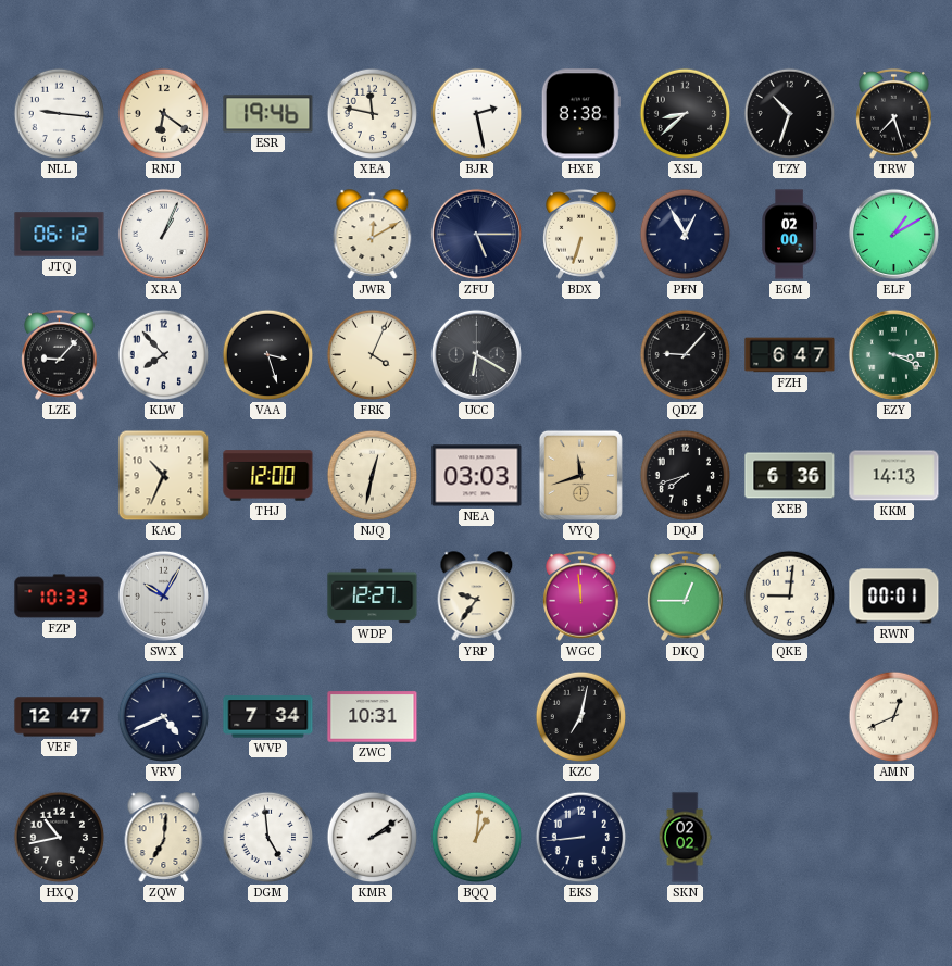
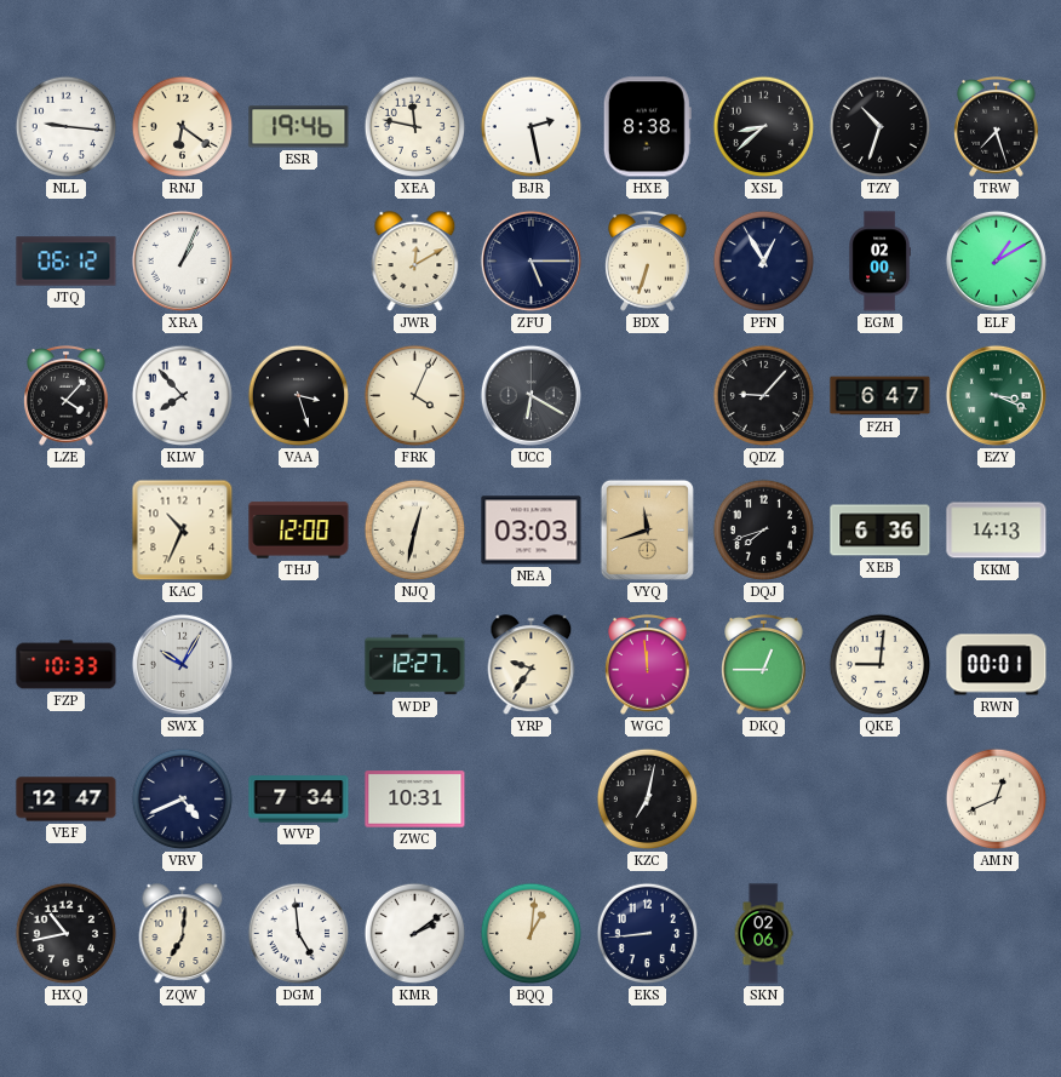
LZE: 9:07 -> 4:07
SKN: 02:02 -> 02:06
